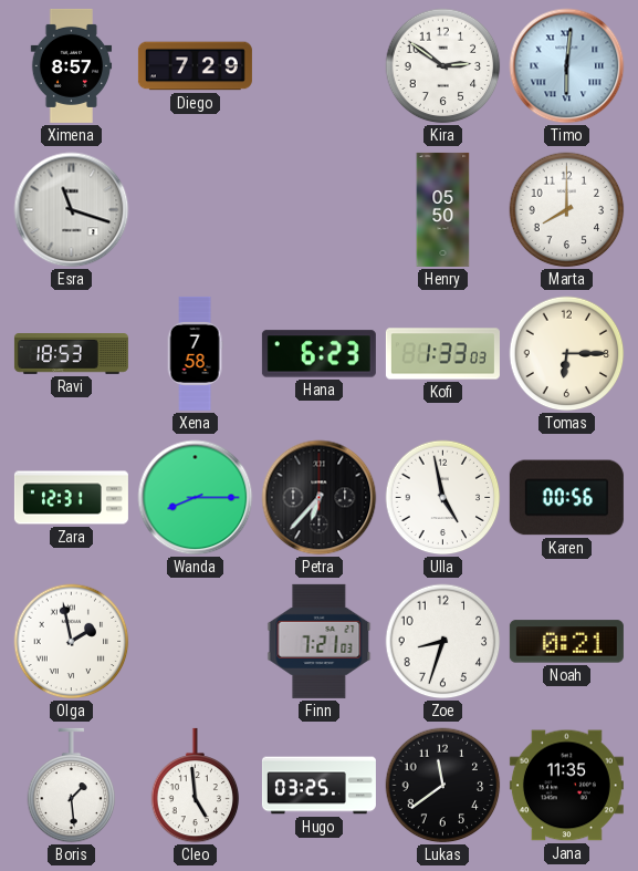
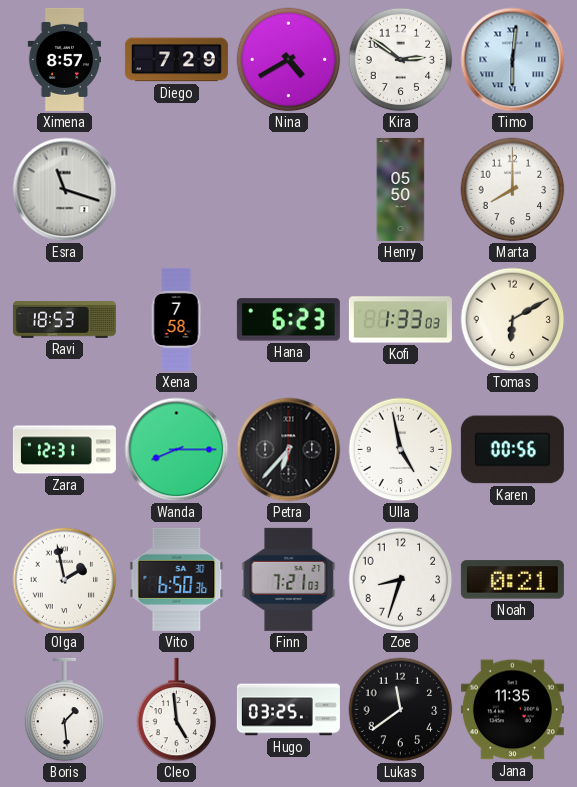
Nina: none -> 4:40
Tomas: 6:15 -> 6:10
Vito: none -> 6:50
